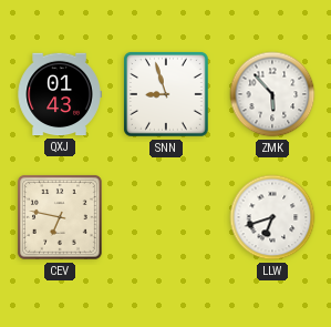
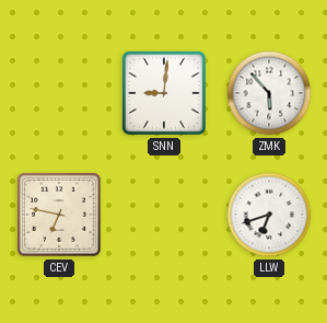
QXJ: 01:43 -> none
SNN: 8:57 -> 9:01
